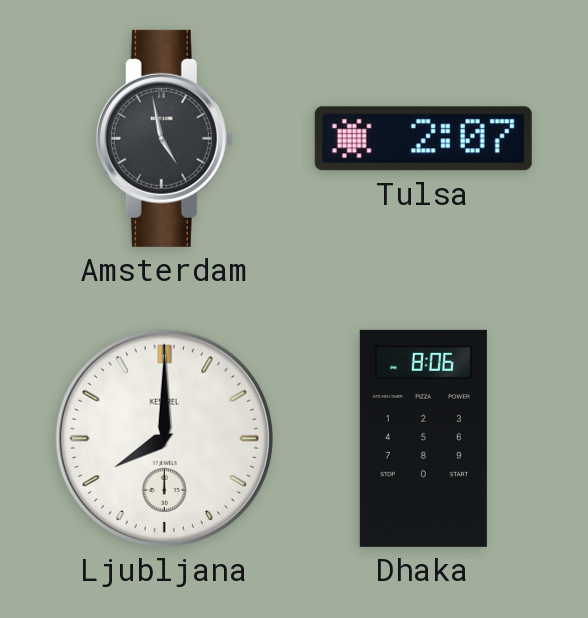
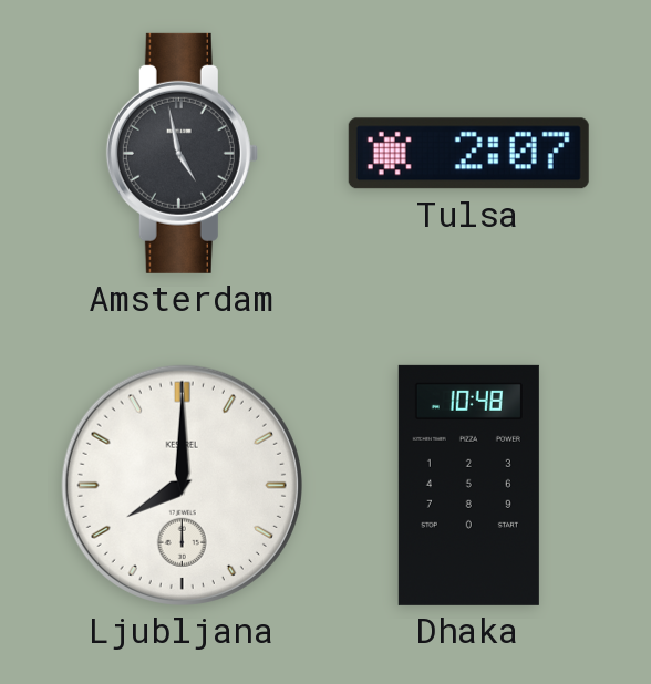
Dhaka: 8:06 -> 10:48
